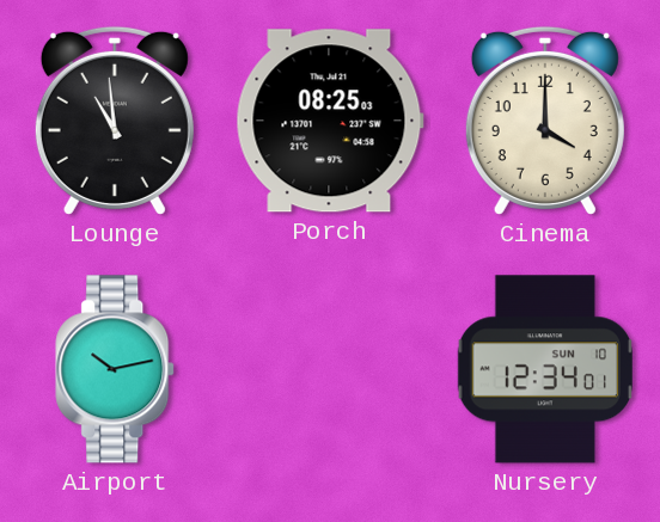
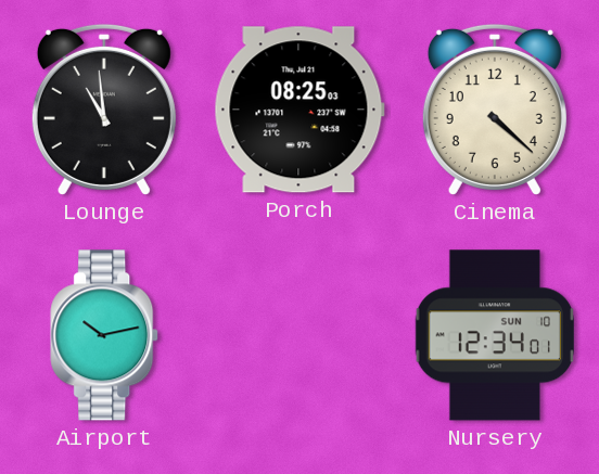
Cinema: 4:00 -> 4:22
